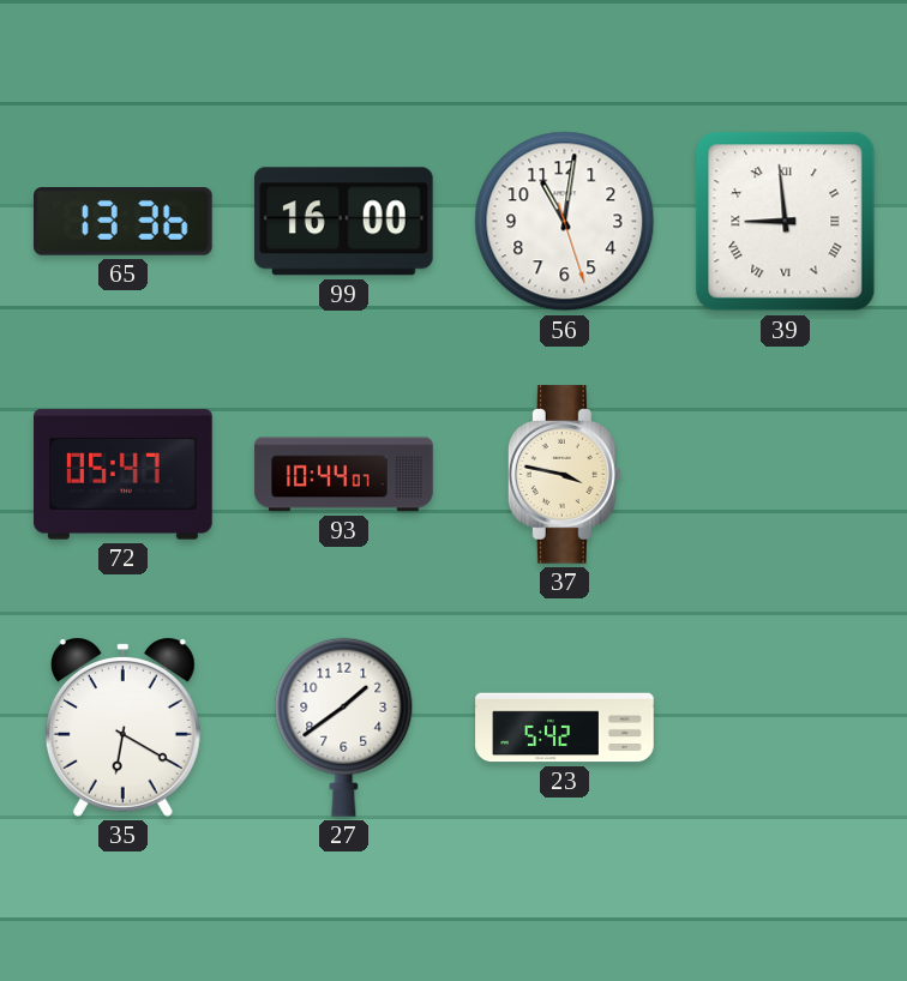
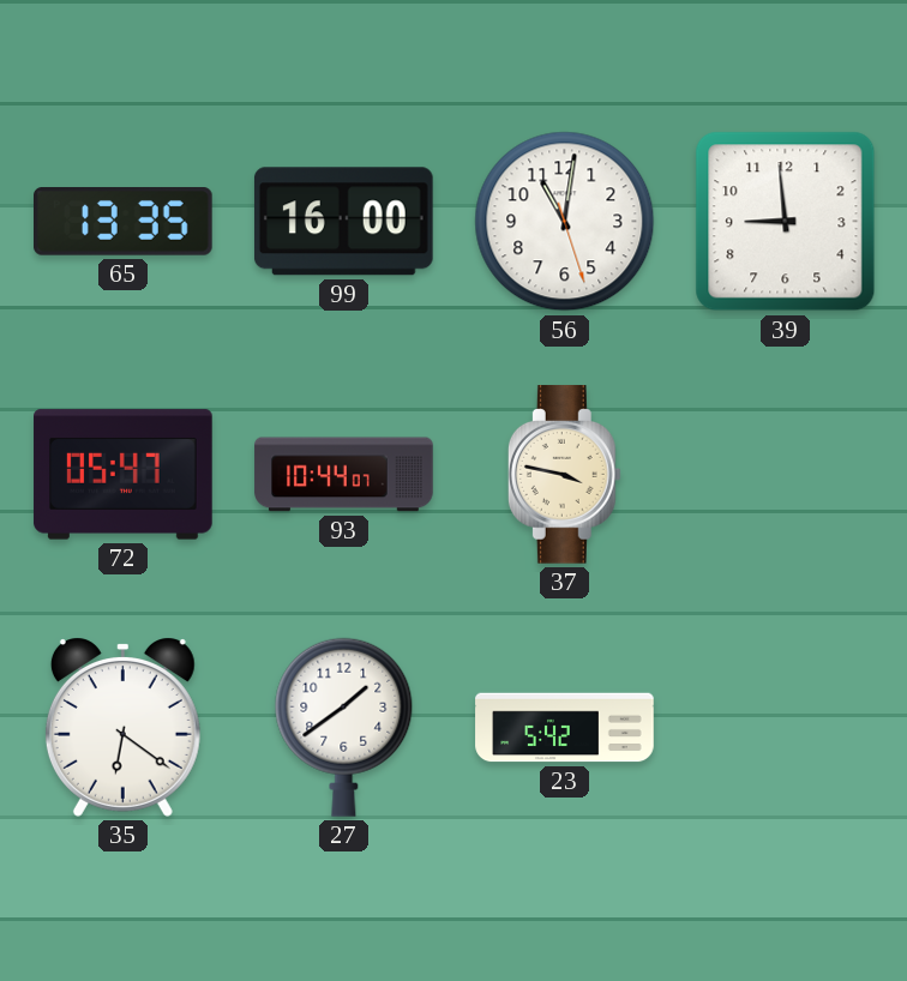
65: 13:36 -> 13:35
39 numerals: Roman -> Arabic
35: 6:20 -> 6:21
